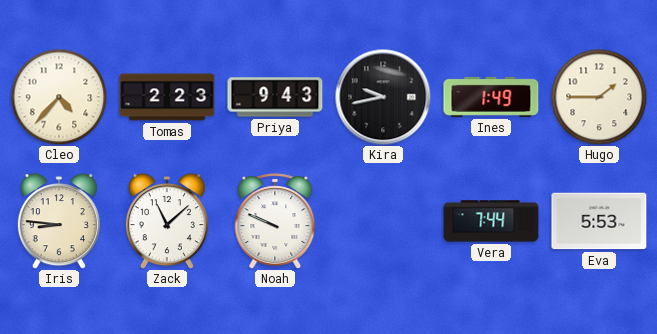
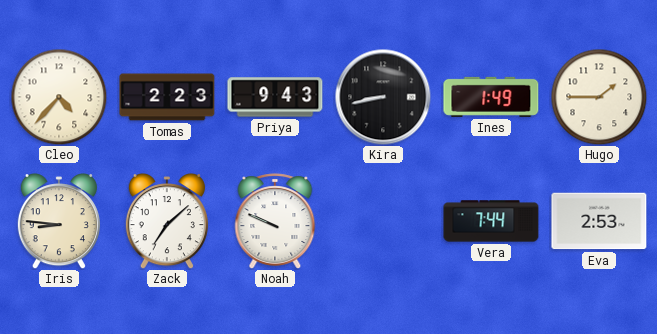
Kira: 9:43 -> 8:43
Zack: 11:08 -> 7:08
Eva: 5:53 -> 2:53
